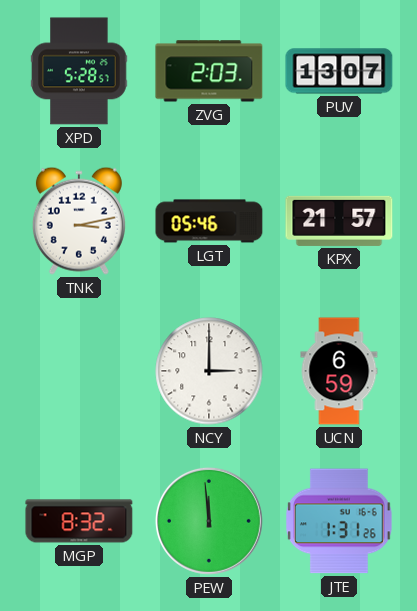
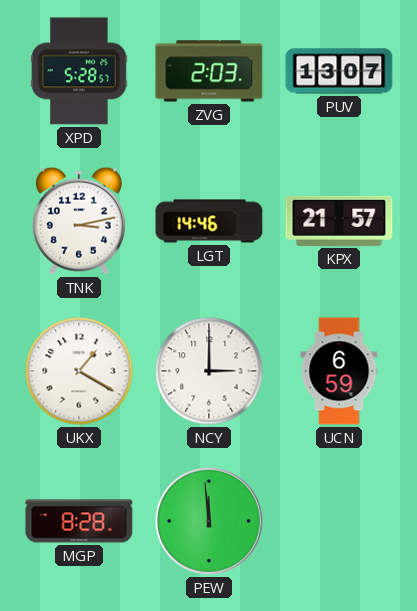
LGT: 05:46 -> 14:46
UKX: none -> 1:20
MGP: 8:32 -> 8:28
JTE: 1:31 -> none
